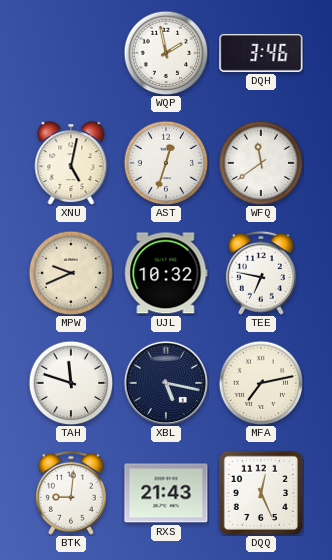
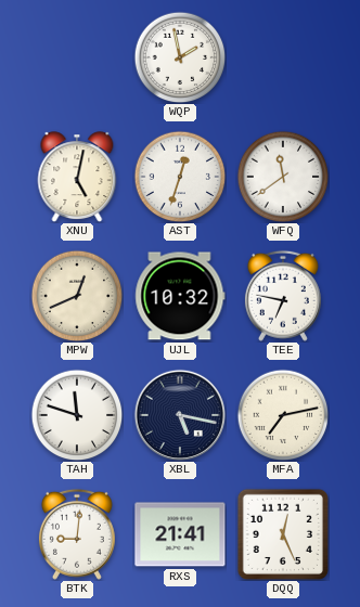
DQH: 3:46 -> none
MPW: 9:41 -> 12:41
RXS: 21:43 -> 21:41
